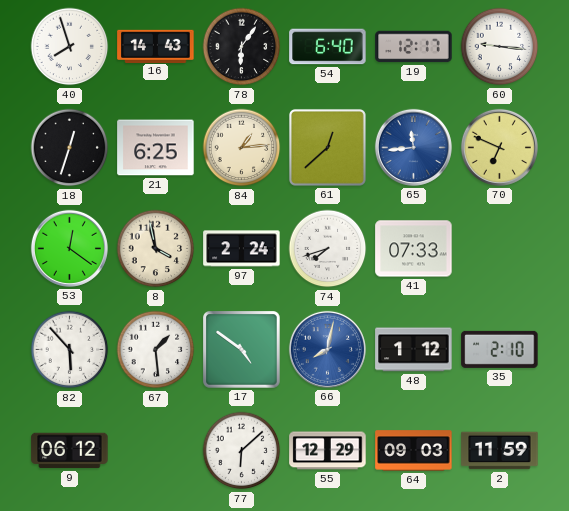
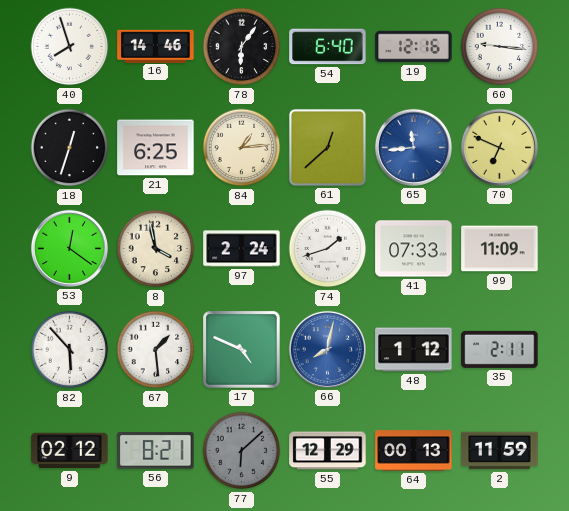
16: 14:43 -> 14:46
19: 12:17 -> 12:16
74: 7:42 -> 1:42
99: none -> 11:09
17: 4:51 -> 4:49
35: 2:10 -> 2:11
9: 06:12 -> 02:12
56: none -> 8:21
77 dial: white -> grey
64: 09:03 -> 00:13
